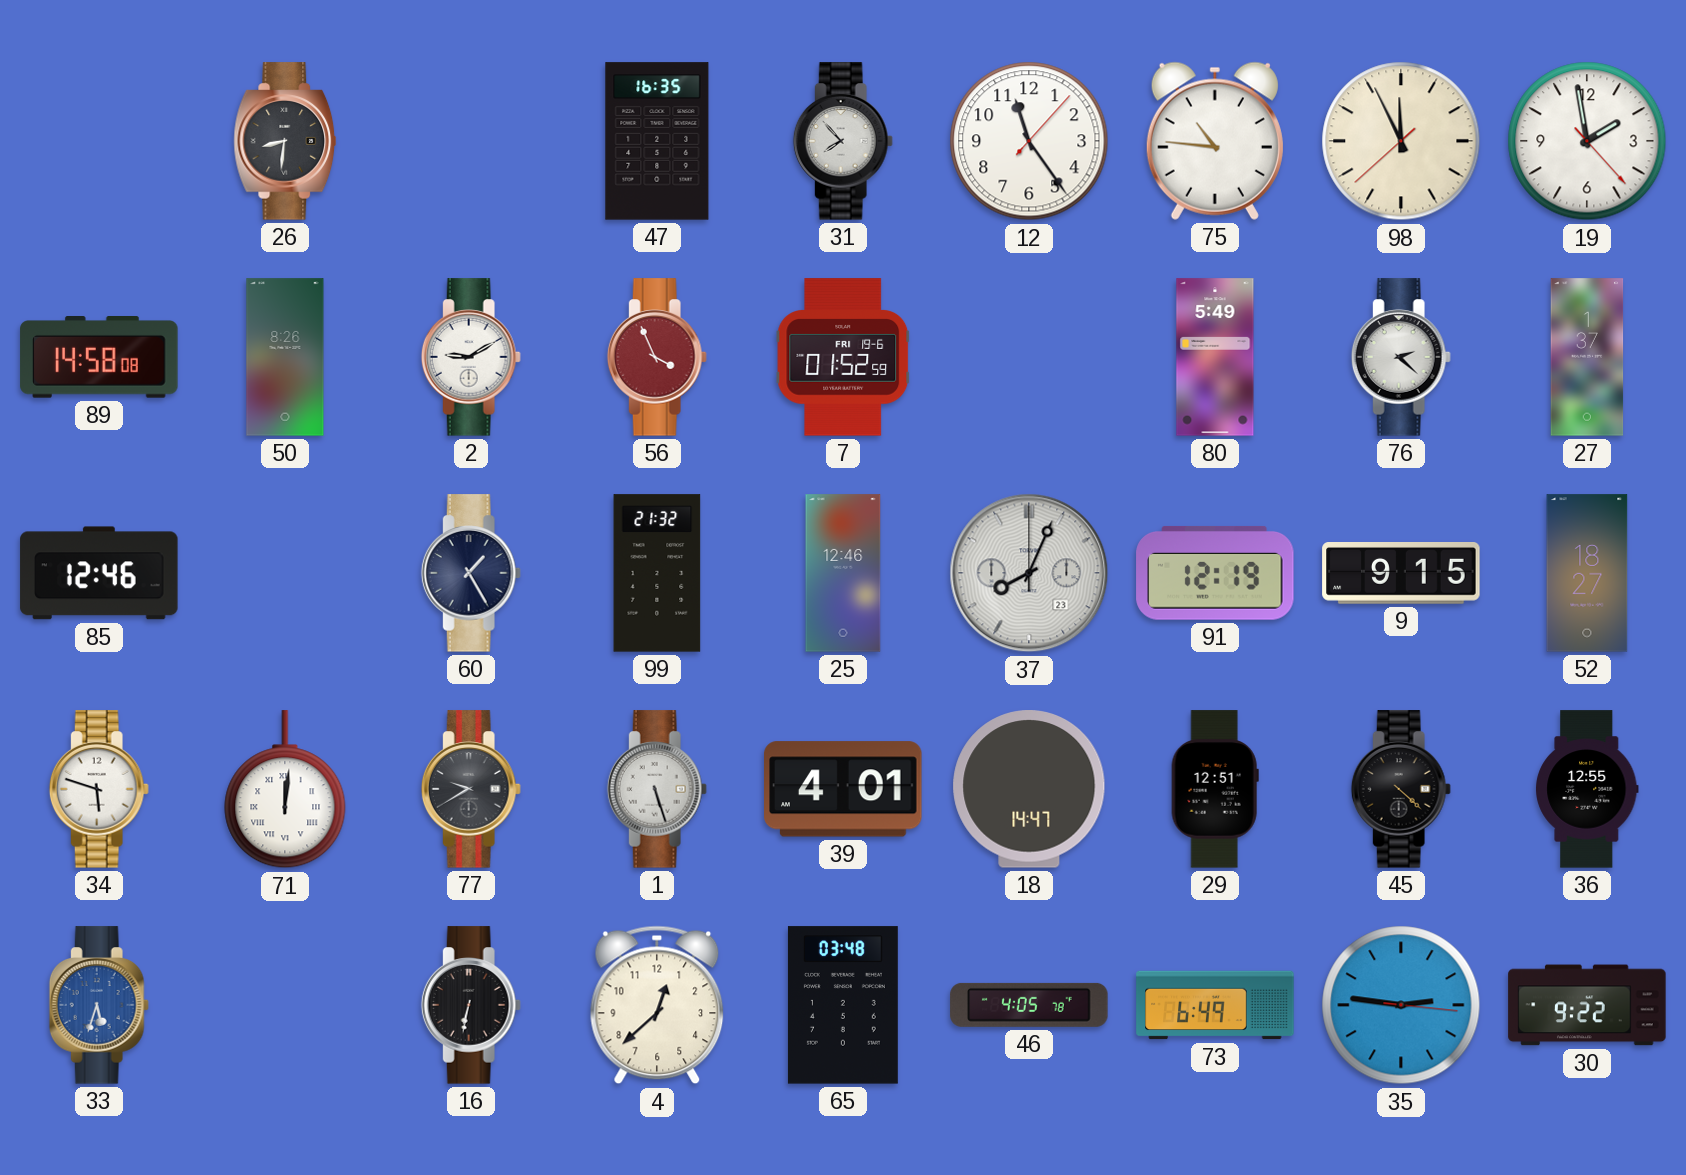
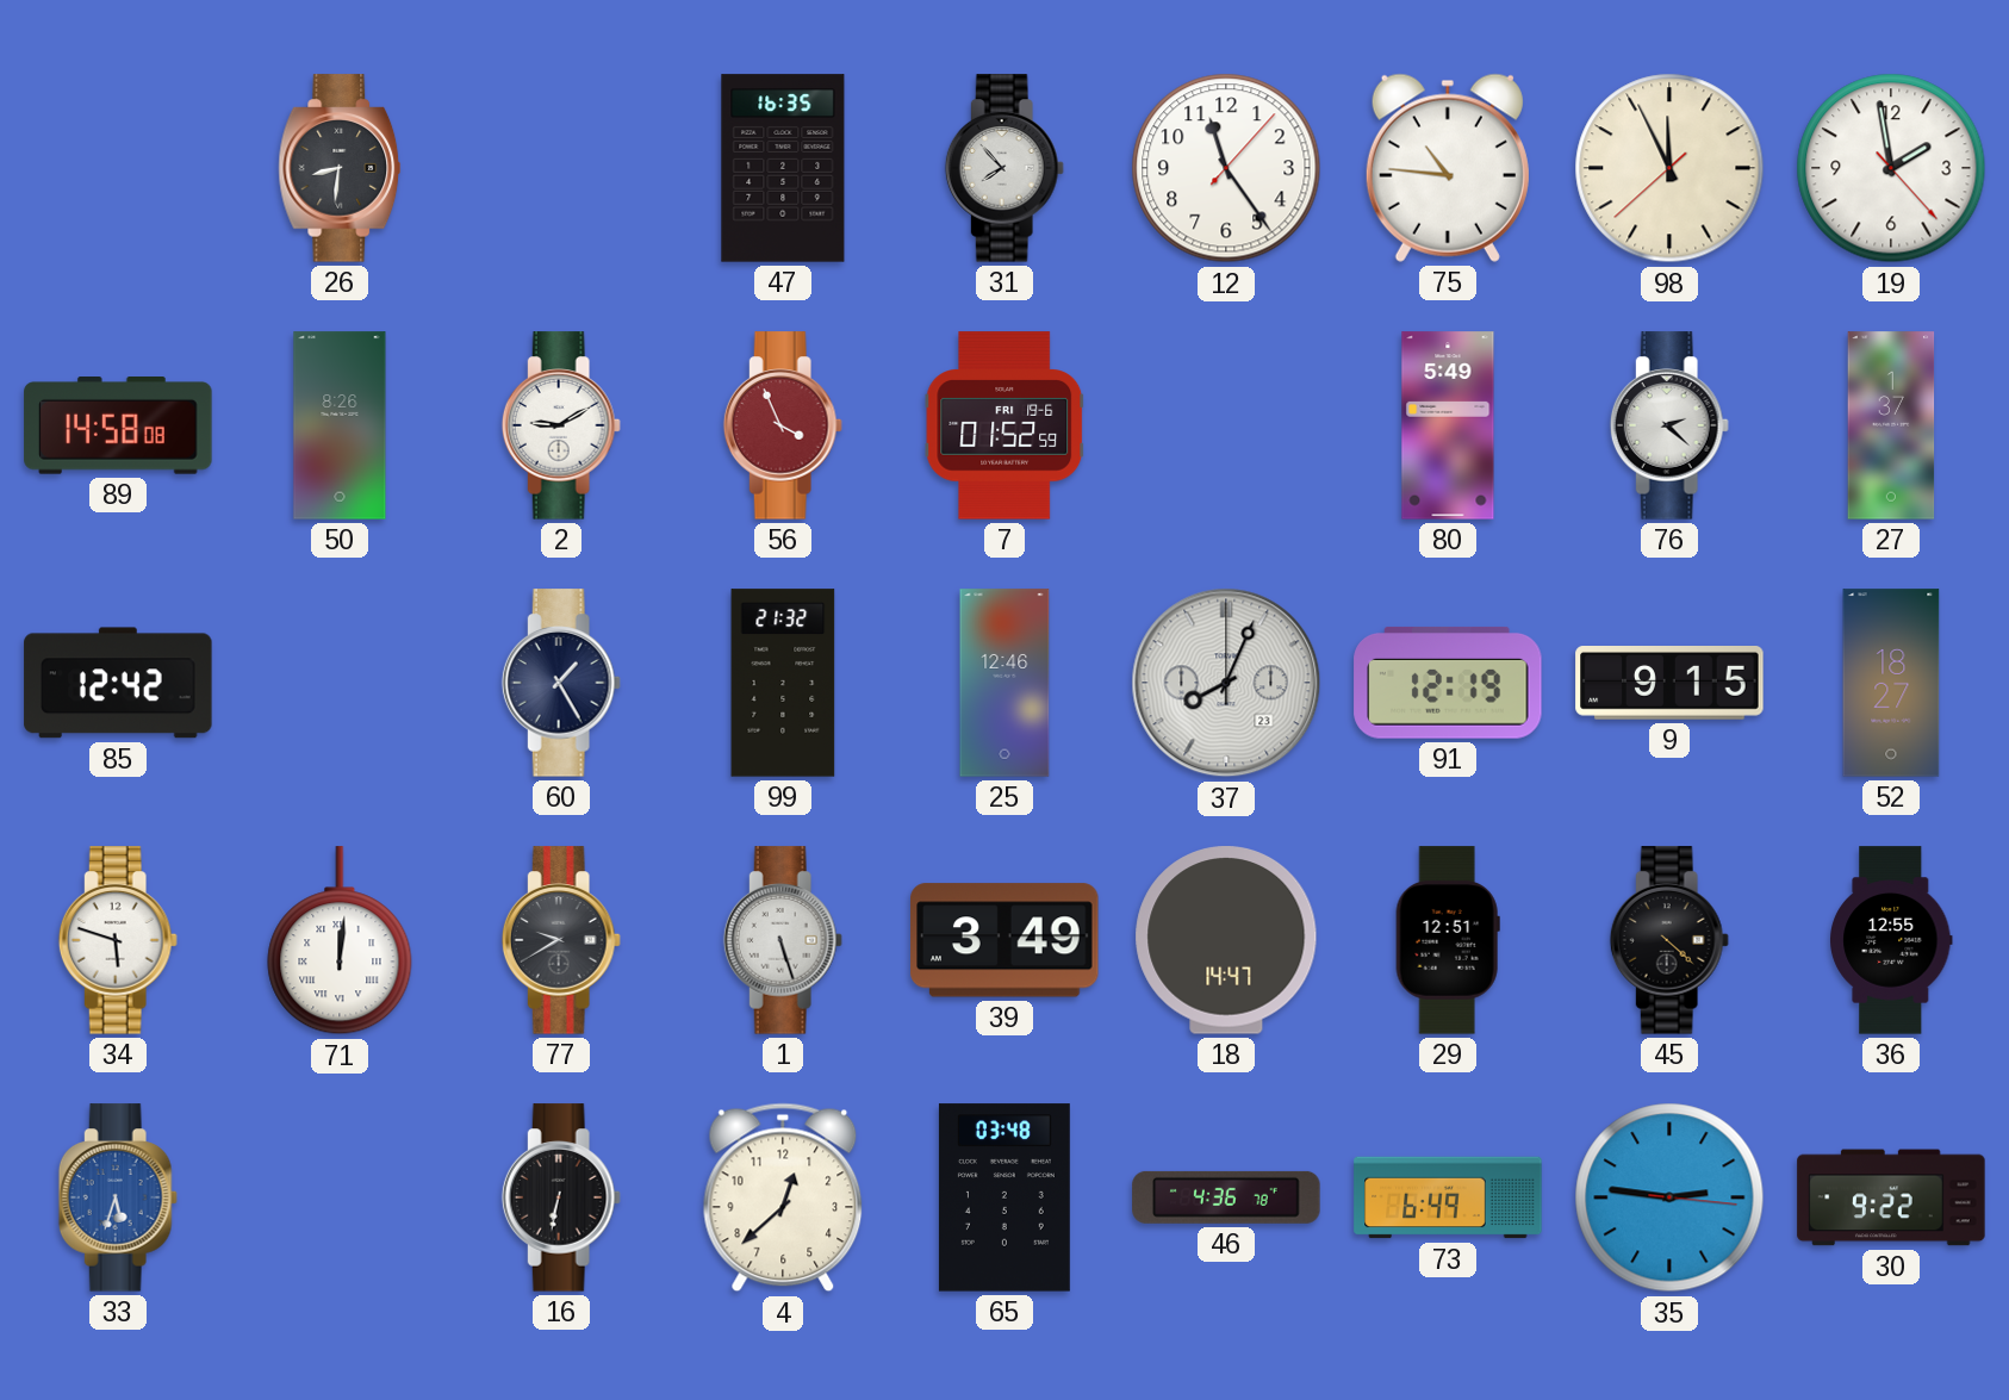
85: 12:46 -> 12:42
39: 4:01 -> 3:49
46: 4:05 -> 4:36
